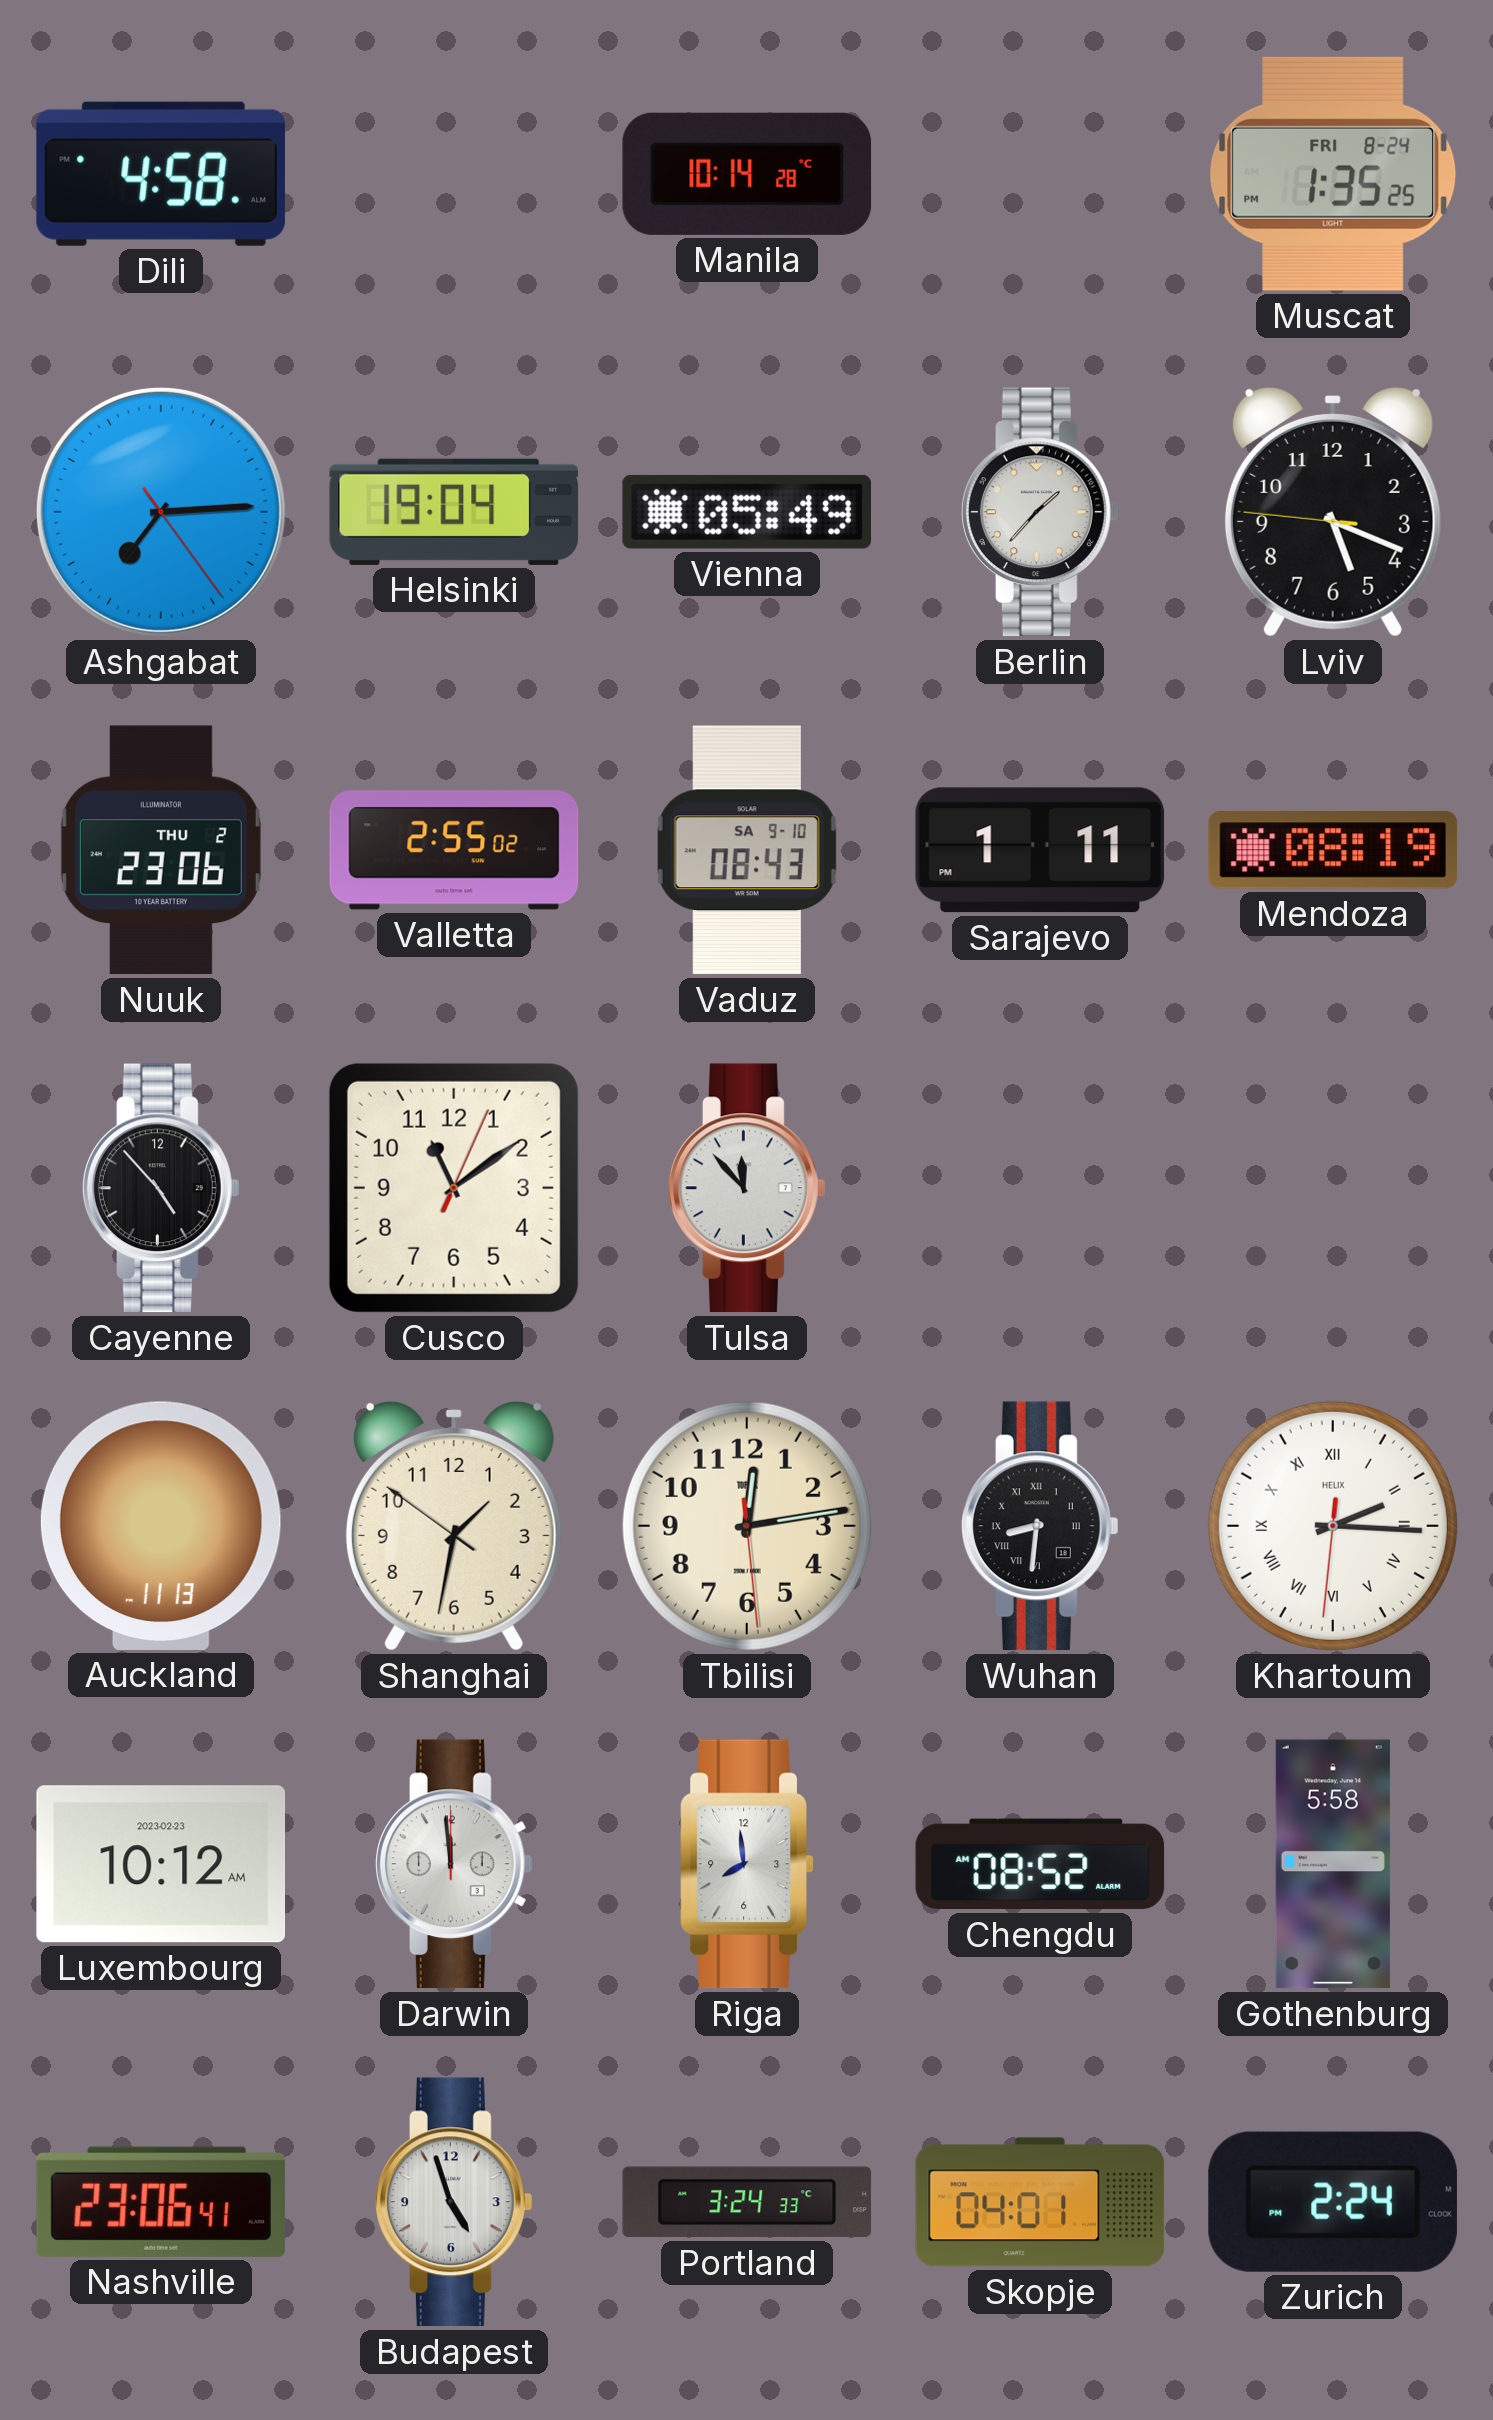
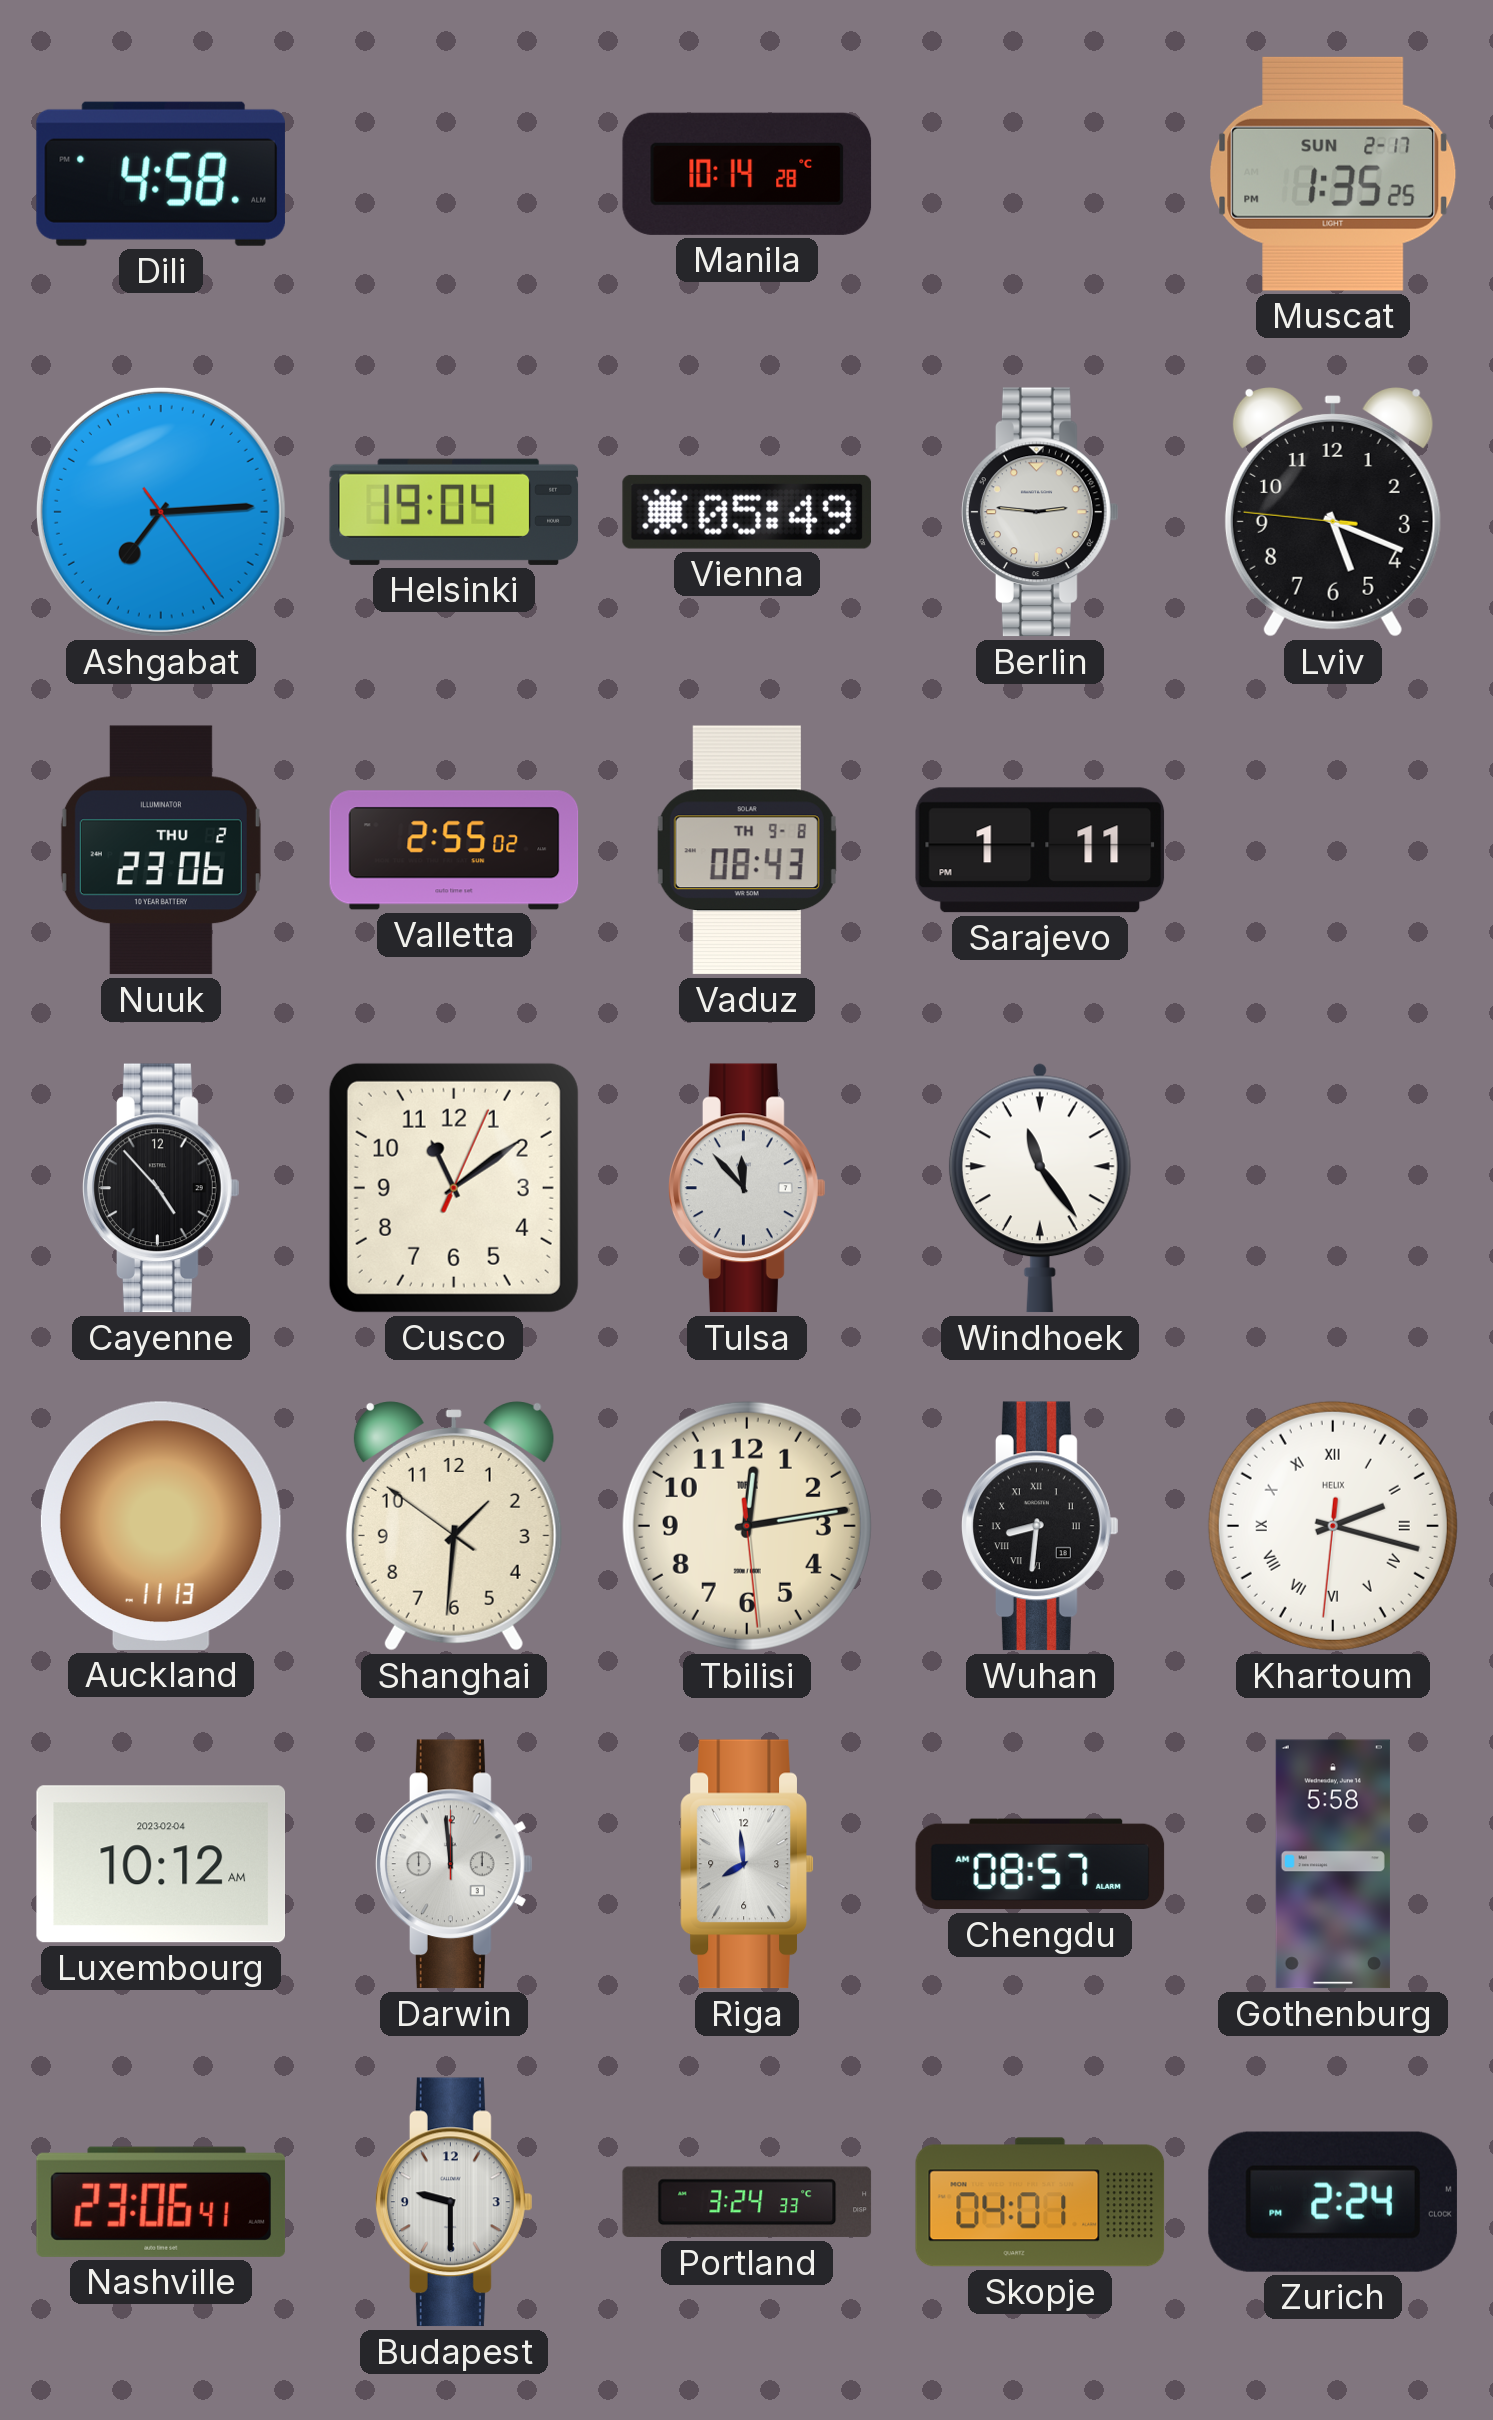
Muscat date: FRI 8-24 -> SUN 2-17
Berlin: 1:37 -> 2:46
Vaduz date: SA 9-10 -> TH 9-8
Mendoza: 08:19 -> none
Windhoek: none -> 11:24
Shanghai: 1:31 -> 1:30
Khartoum: 2:15 -> 2:17
Luxembourg date: 2023-02-23 -> 2023-02-04
Chengdu: 08:52 -> 08:57
Budapest: 4:57 -> 9:30
